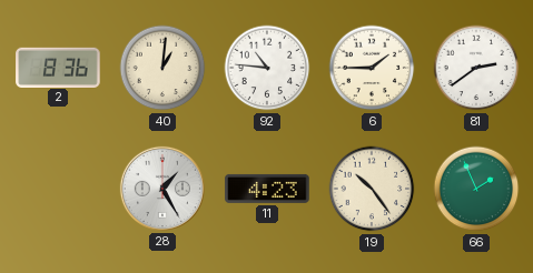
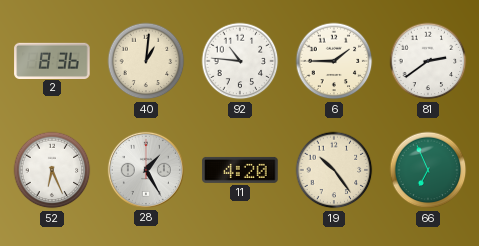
52: none -> 6:26
11: 4:23 -> 4:20
66: 1:56 -> 6:56
